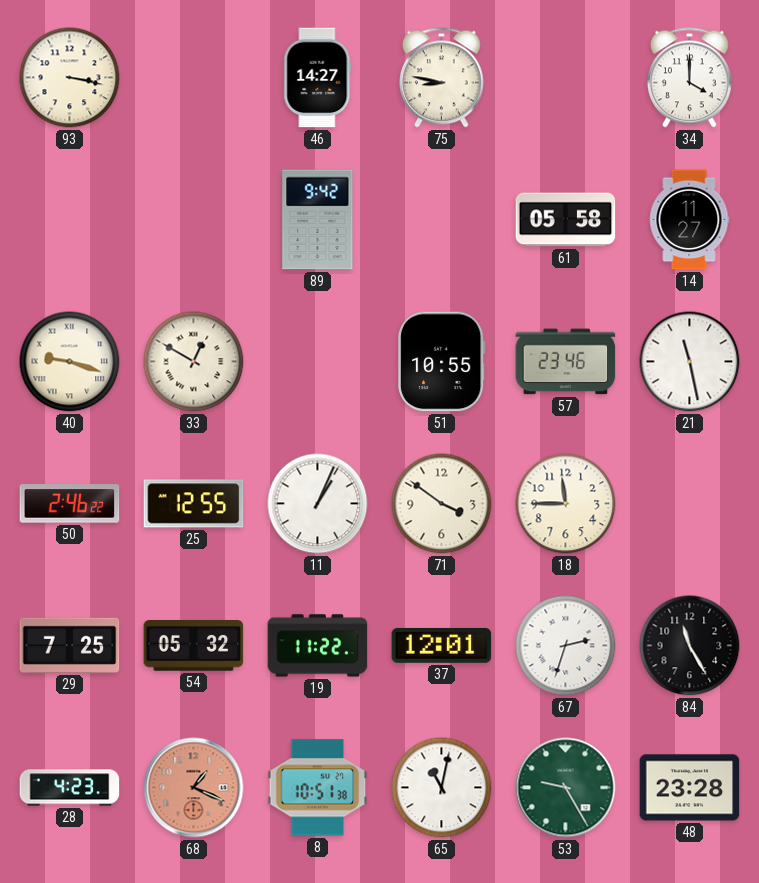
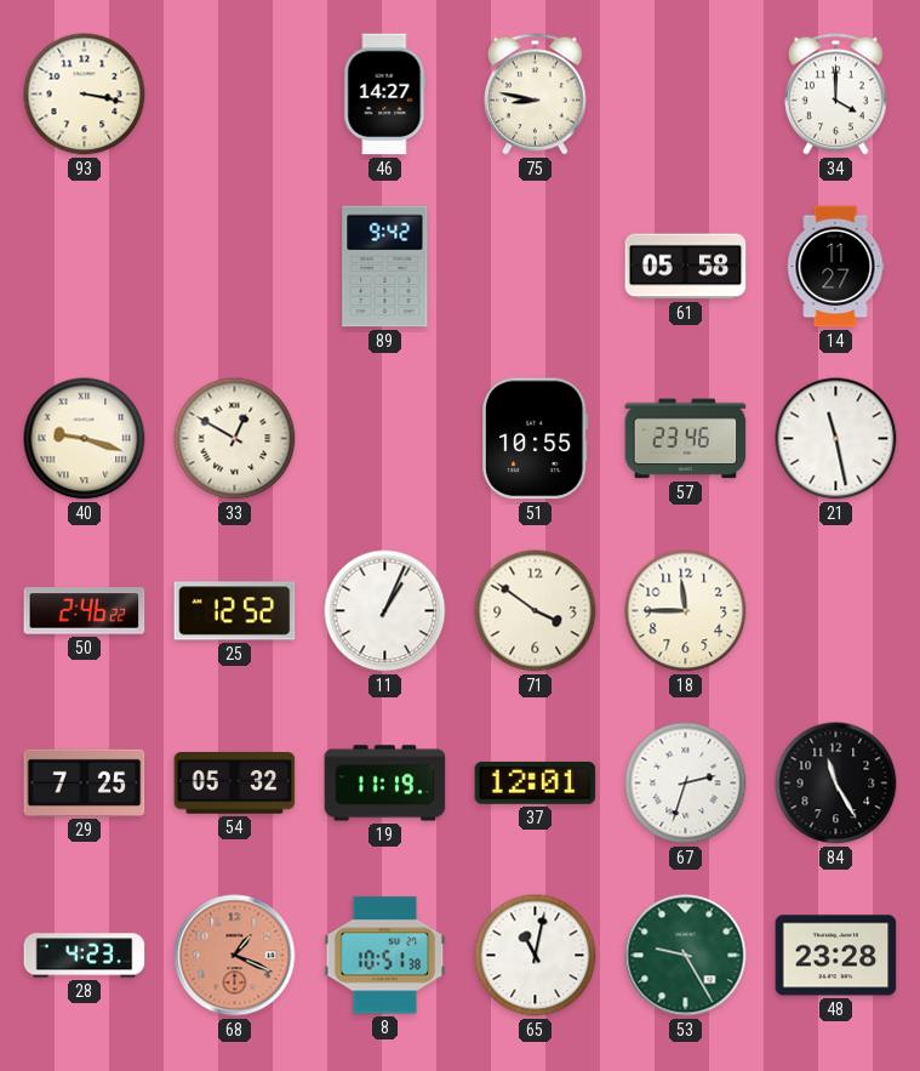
25: 12:55 -> 12:52
19: 11:22 -> 11:19
